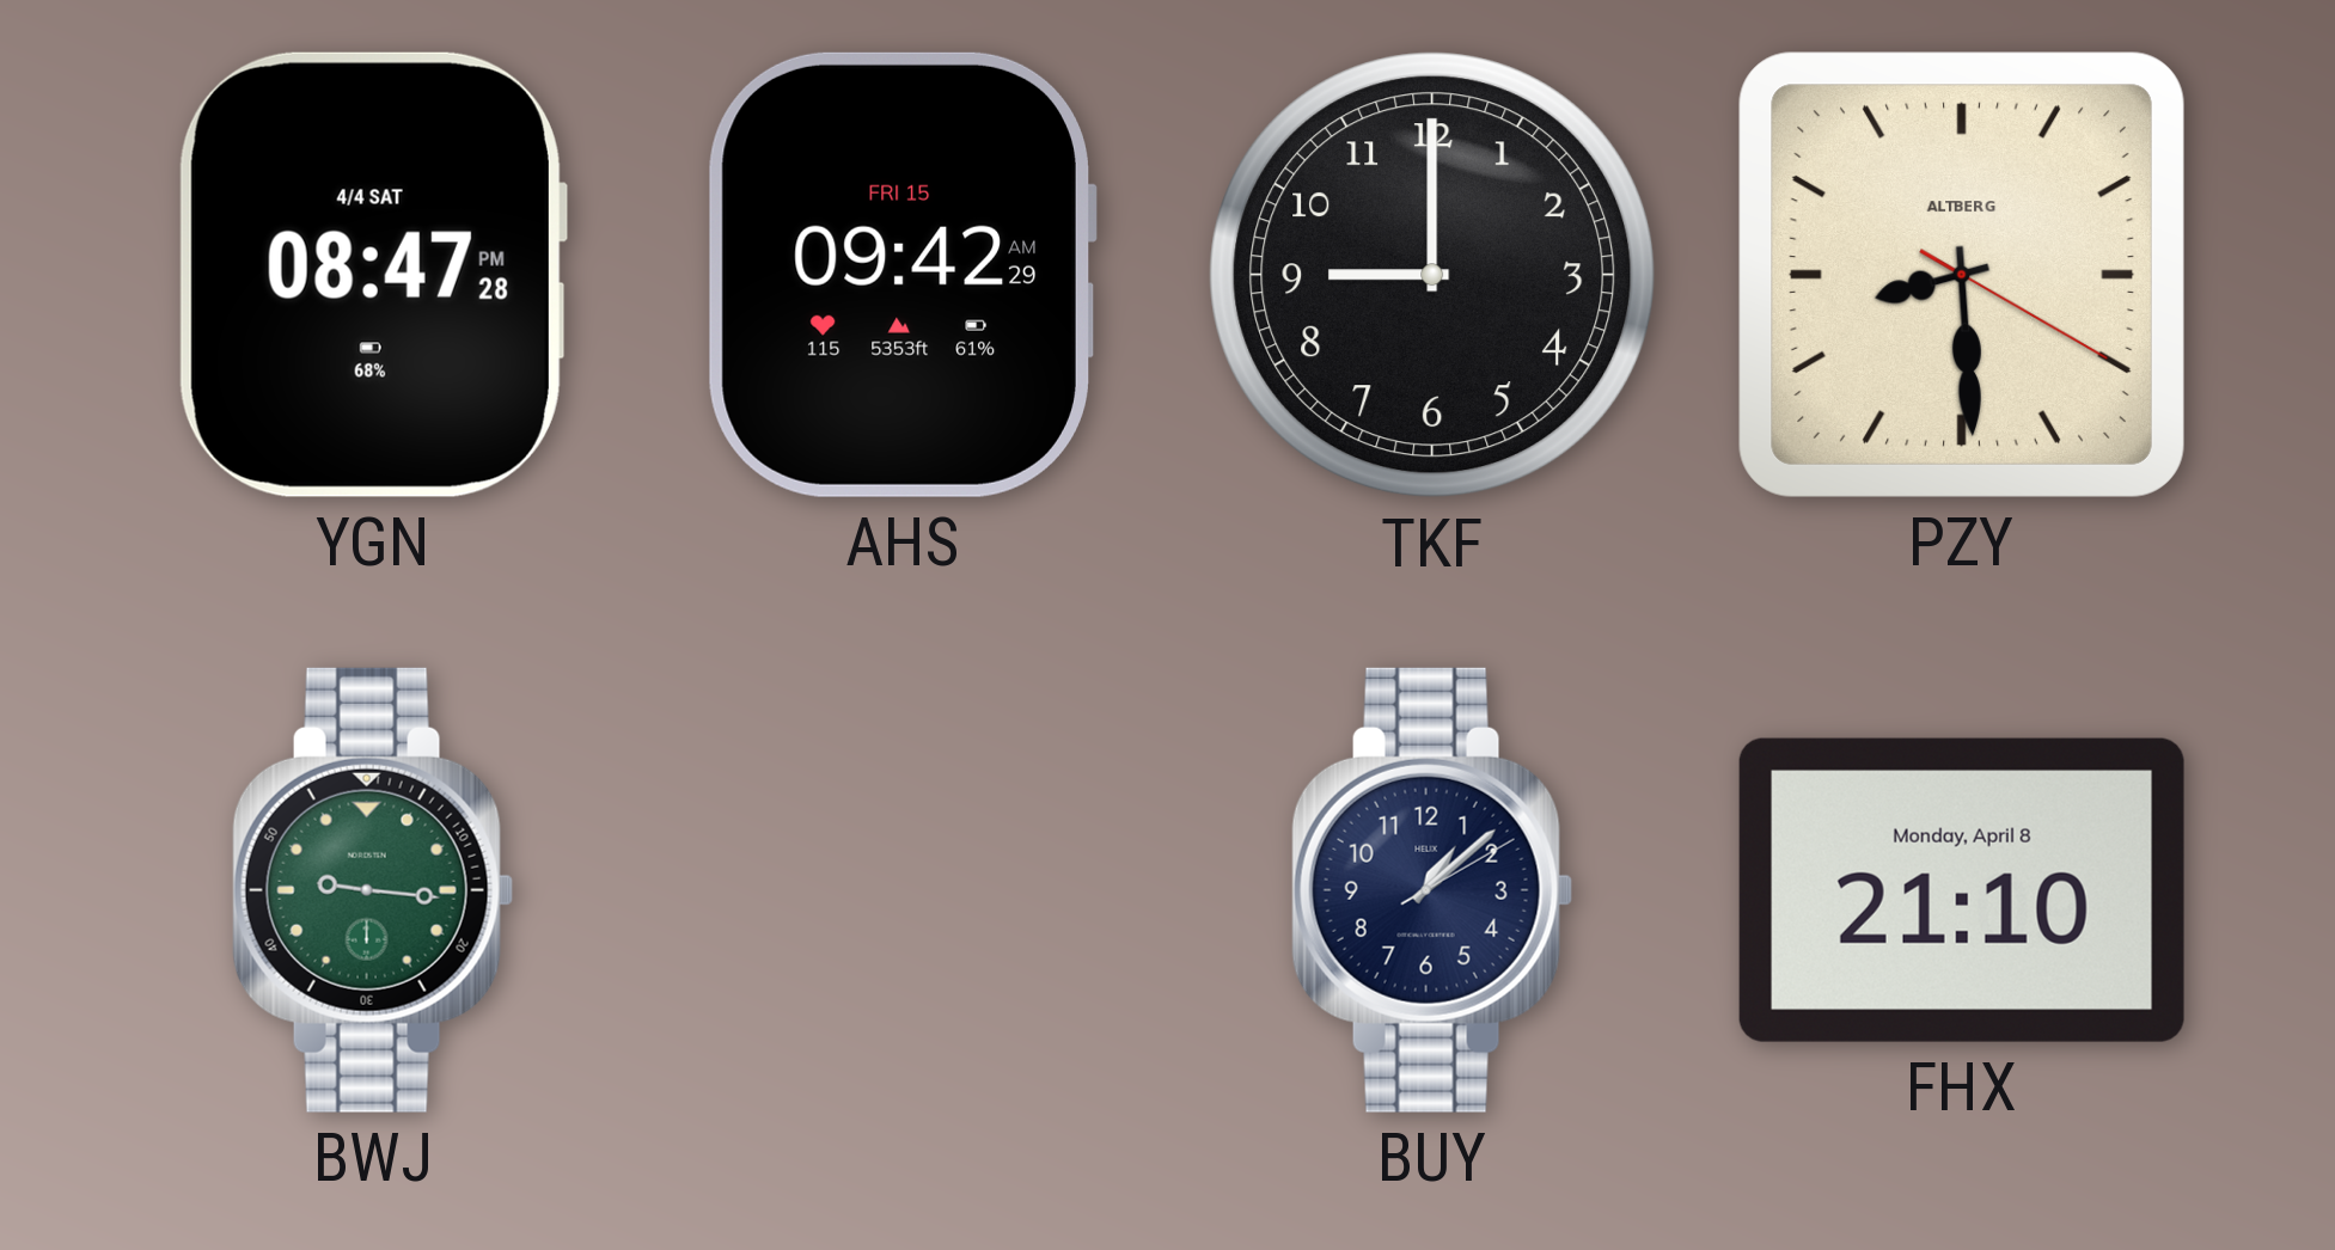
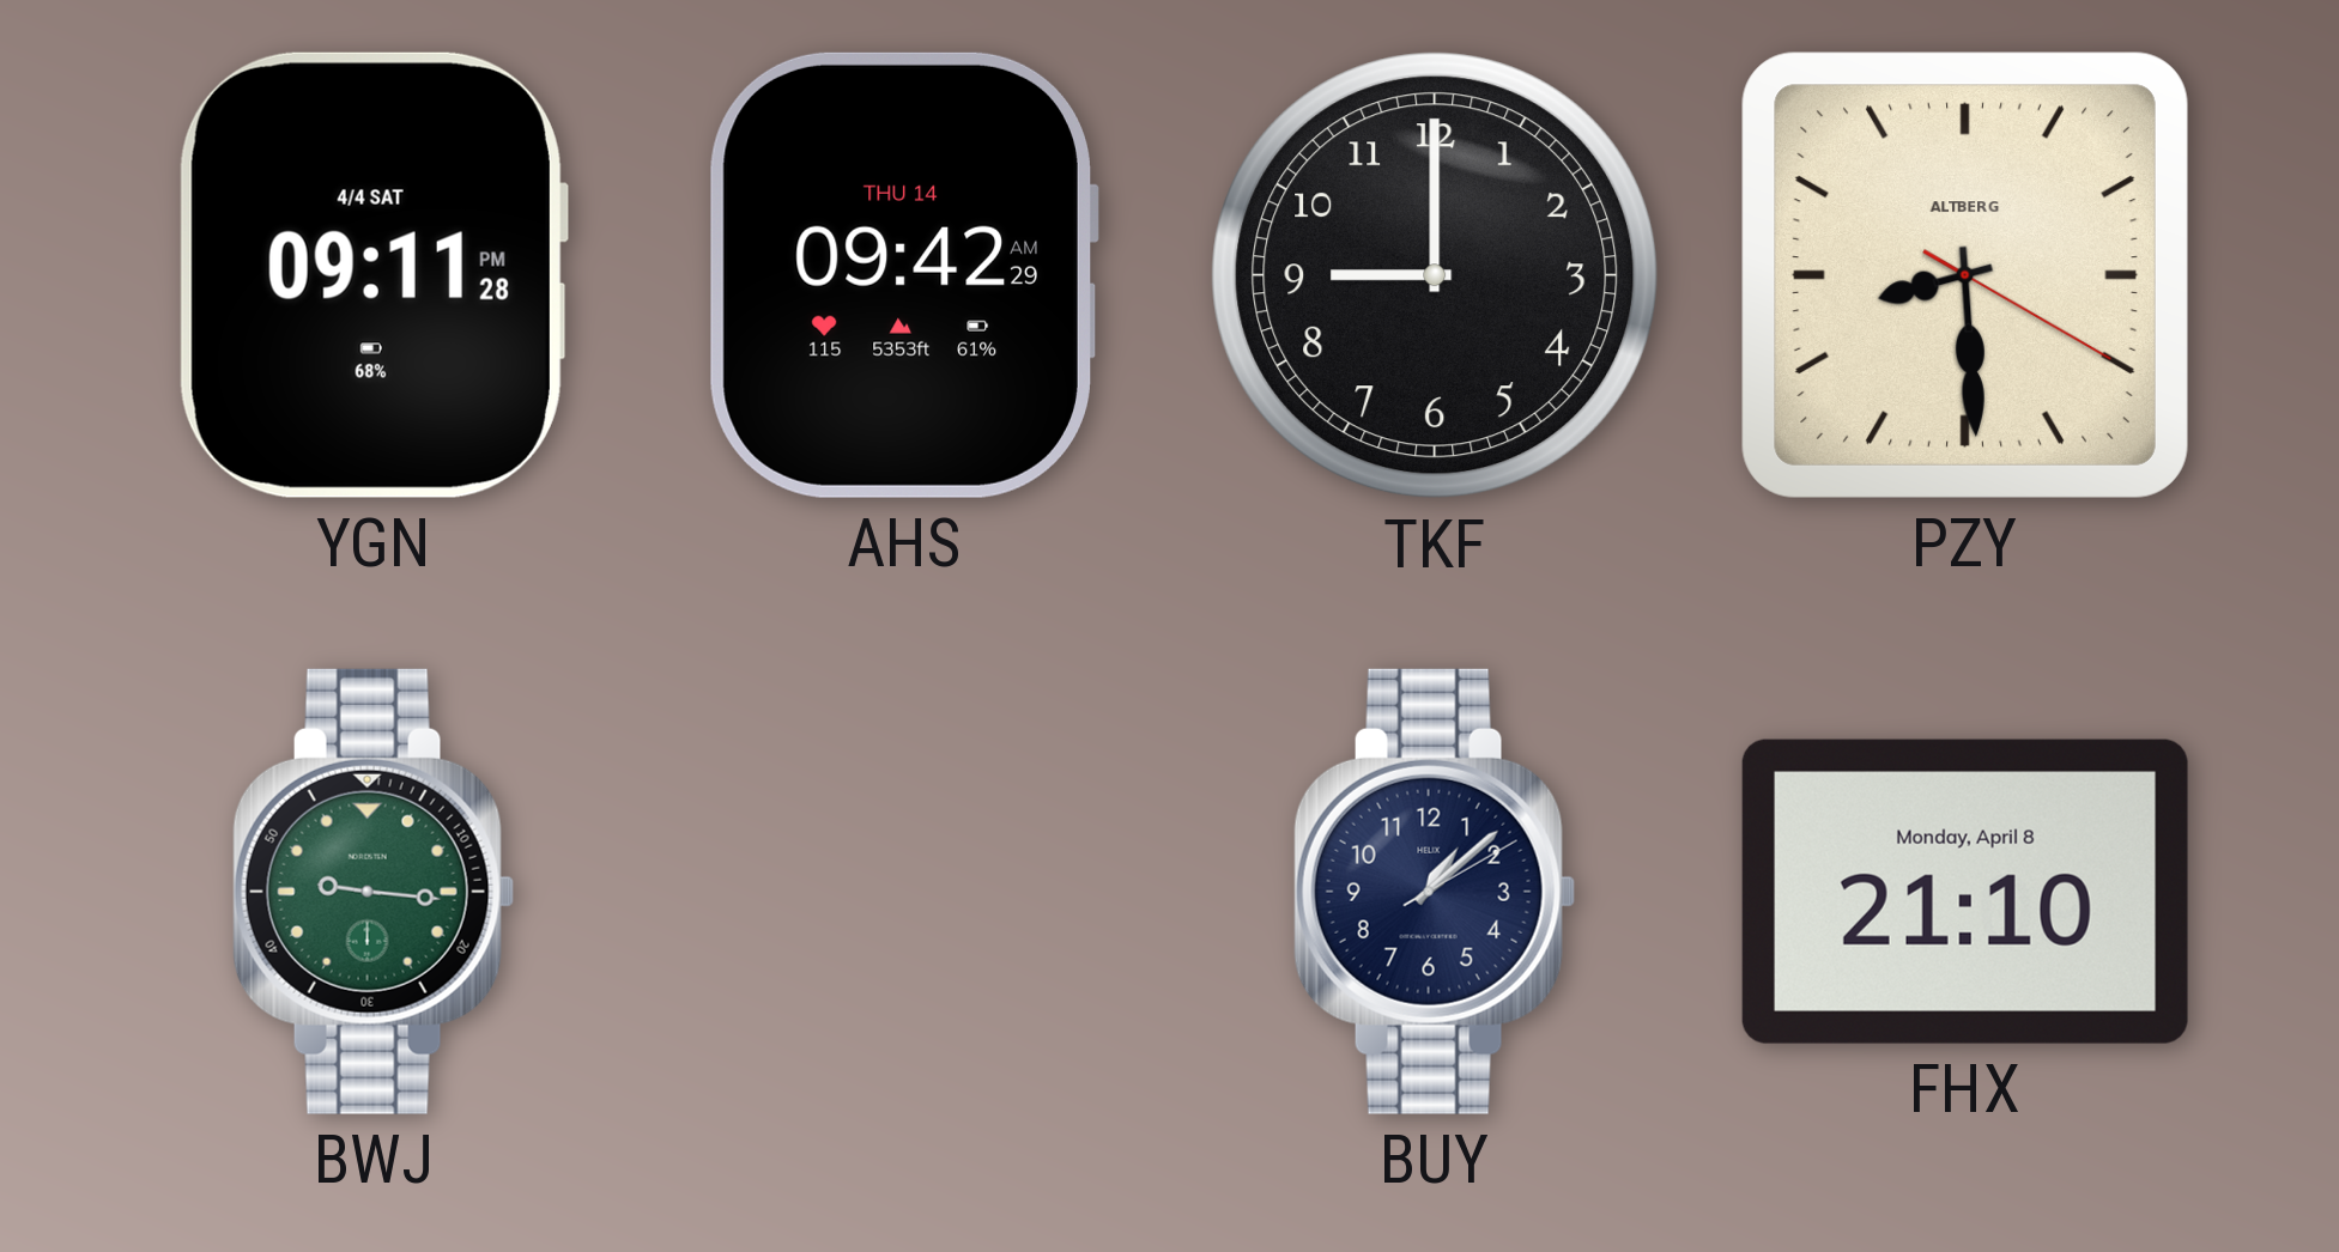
YGN: 08:47 -> 09:11
AHS date: FRI 15 -> THU 14
